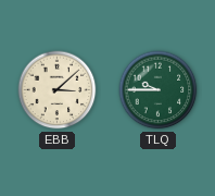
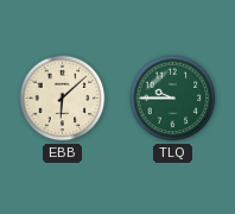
EBB: 3:08 -> 6:08
